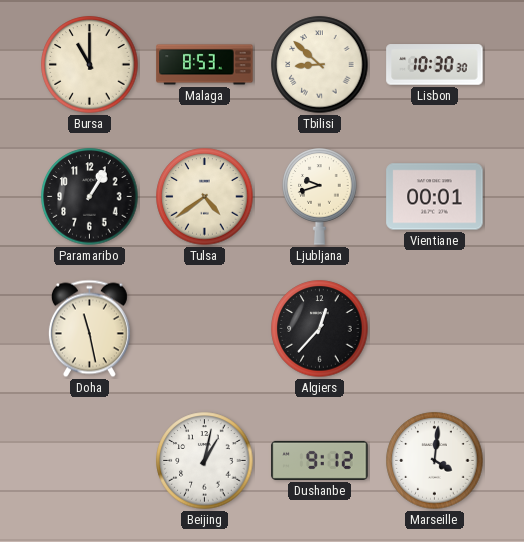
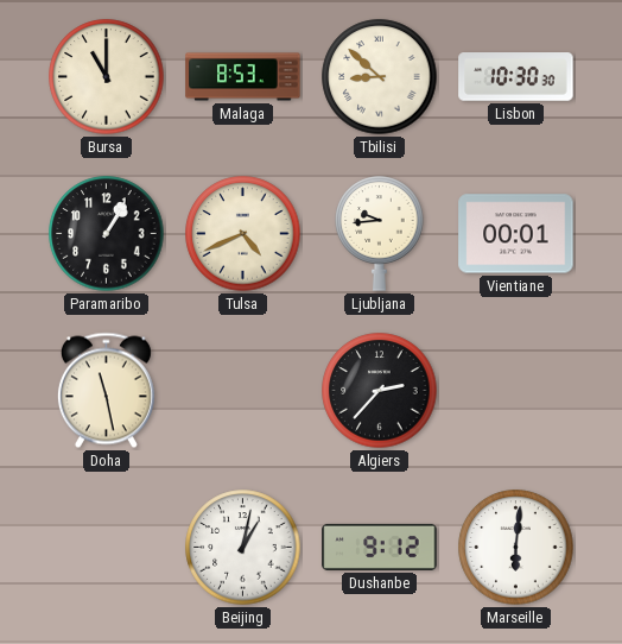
Tulsa: 4:39 -> 4:41
Ljubljana: 9:42 -> 9:44
Algiers: 12:37 -> 2:37
Marseille: 4:01 -> 6:01
